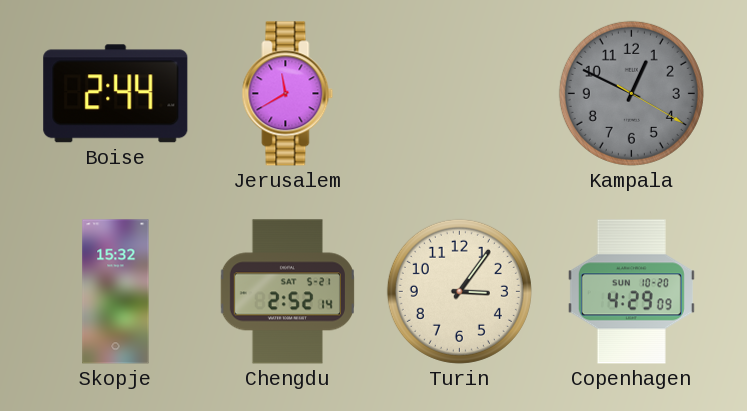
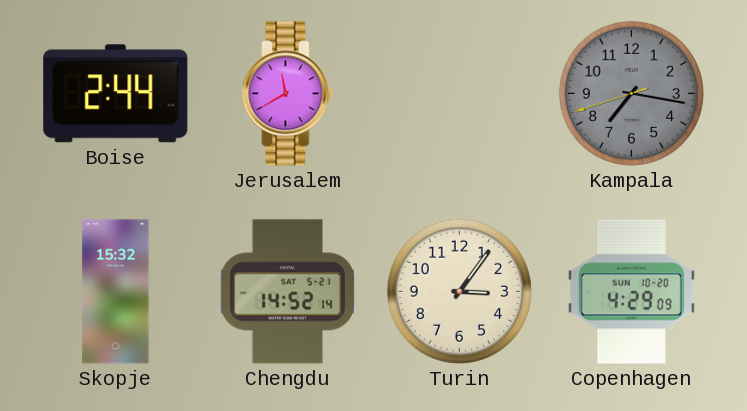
Kampala: 12:49 -> 7:16
Chengdu: 2:52 -> 14:52
